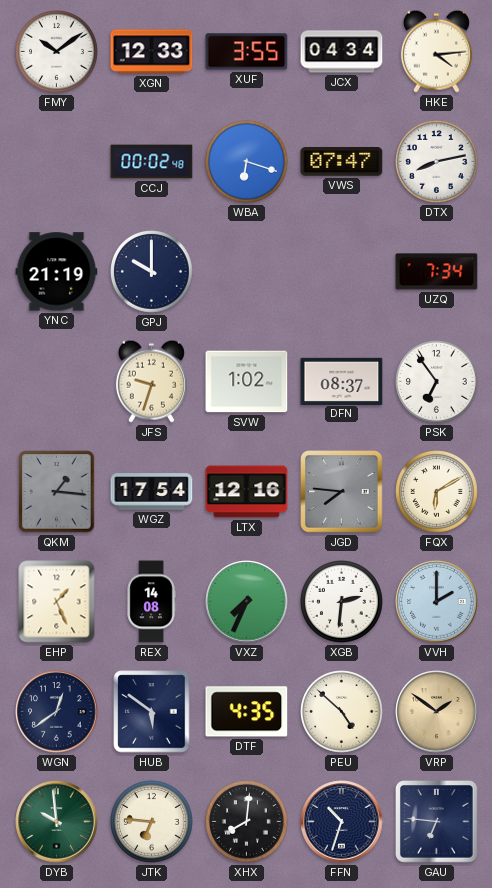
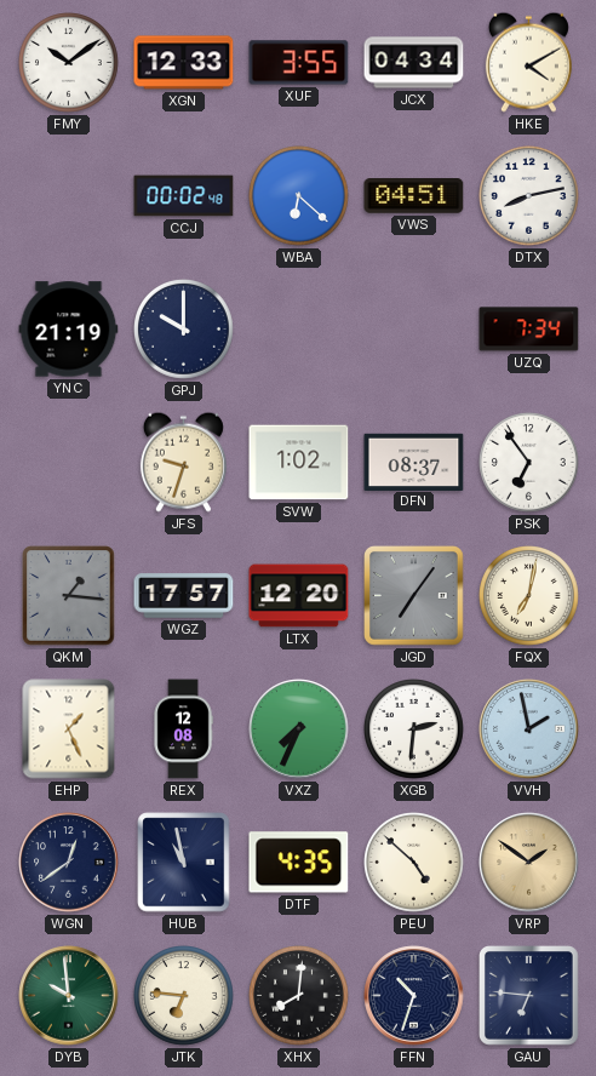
HKE: 4:14 -> 4:10
WBA: 6:18 -> 6:22
VWS: 07:47 -> 04:51
WGZ: 17:54 -> 17:57
LTX: 12:16 -> 12:20
JGD: 7:46 -> 7:06
FQX: 6:10 -> 7:02
REX: 14:08 -> 12:08
VVH: 2:00 -> 1:58
HUB: 5:51 -> 10:58
